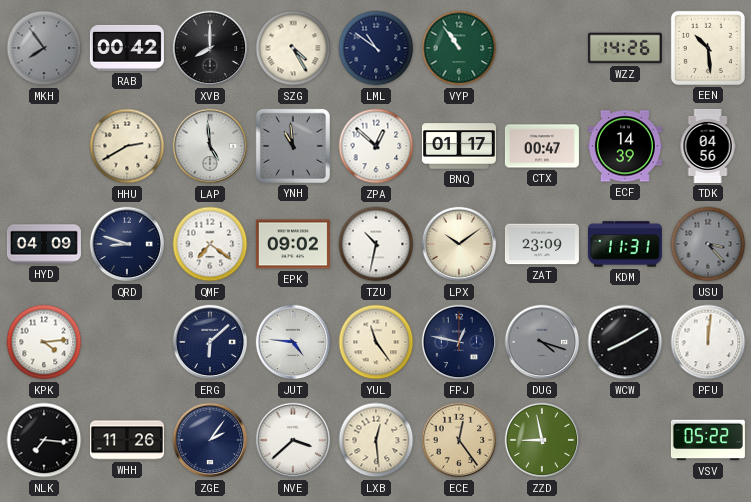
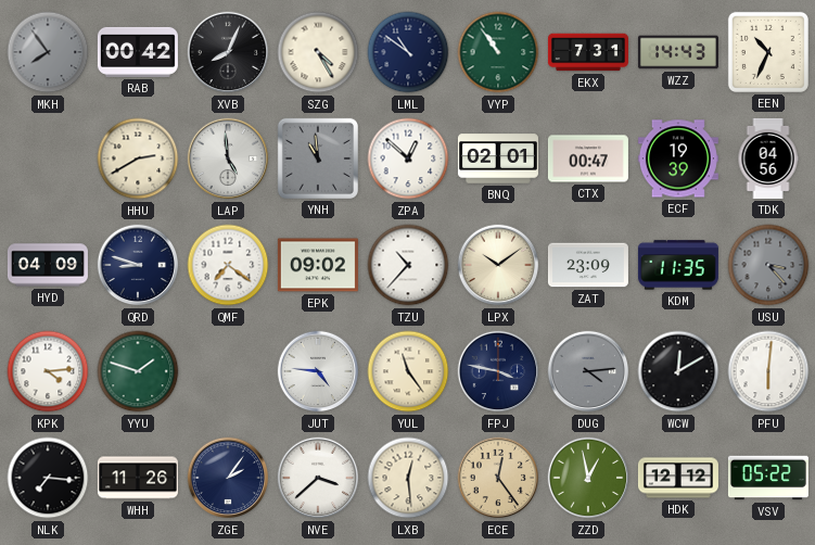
XVB: 8:00 -> 8:04
EKX: none -> 7:31
WZZ: 14:26 -> 14:43
EEN: 10:29 -> 10:34
BNQ: 01:17 -> 02:01
ECF: 14:39 -> 19:39
TZU: 10:32 -> 10:37
KDM: 11:31 -> 11:35
YYU: none -> 1:48
ERG: 6:08 -> none
FPJ: 12:47 -> 3:47
DUG: 4:18 -> 4:14
WCW: 8:10 -> 12:10
PFU: 12:01 -> 6:01
ZZD: 8:58 -> 12:58
HDK: none -> 12:12
